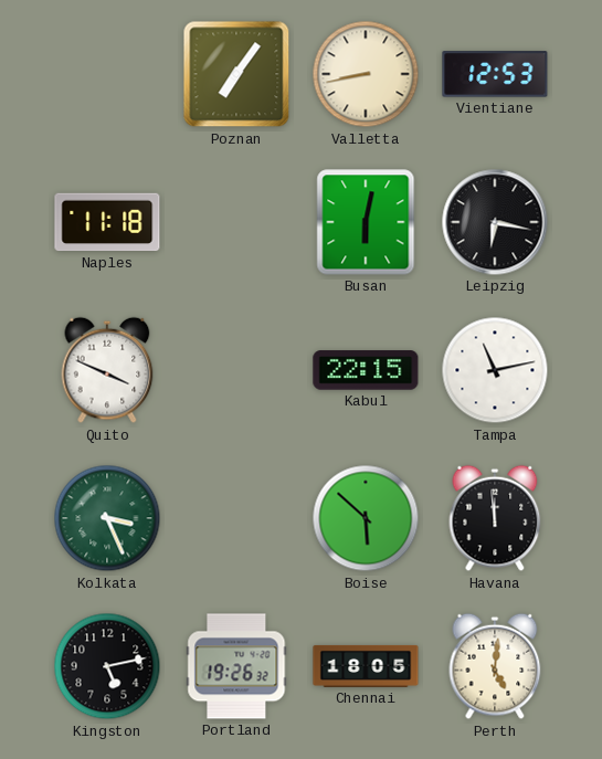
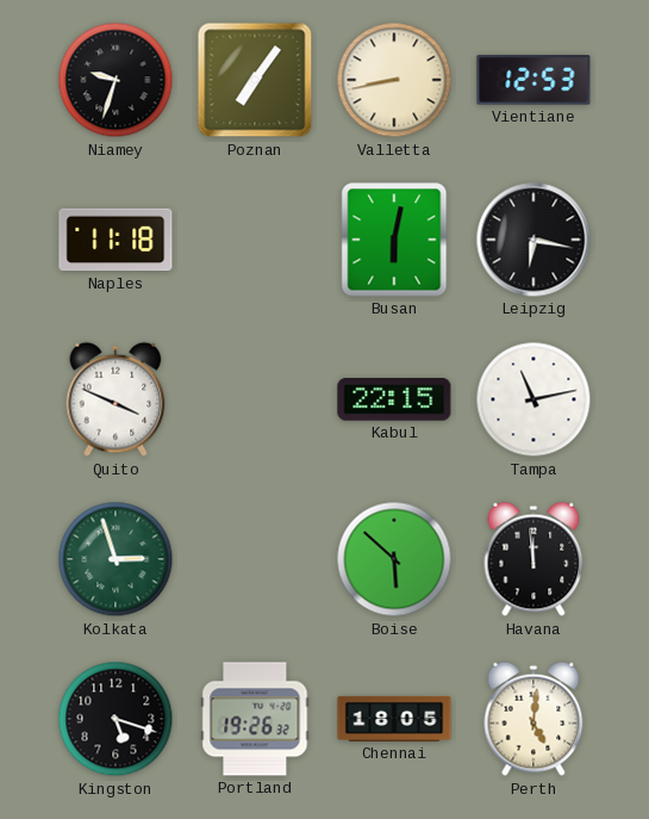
Niamey: none -> 9:33
Kolkata: 3:26 -> 2:57
Kingston: 5:13 -> 5:18
